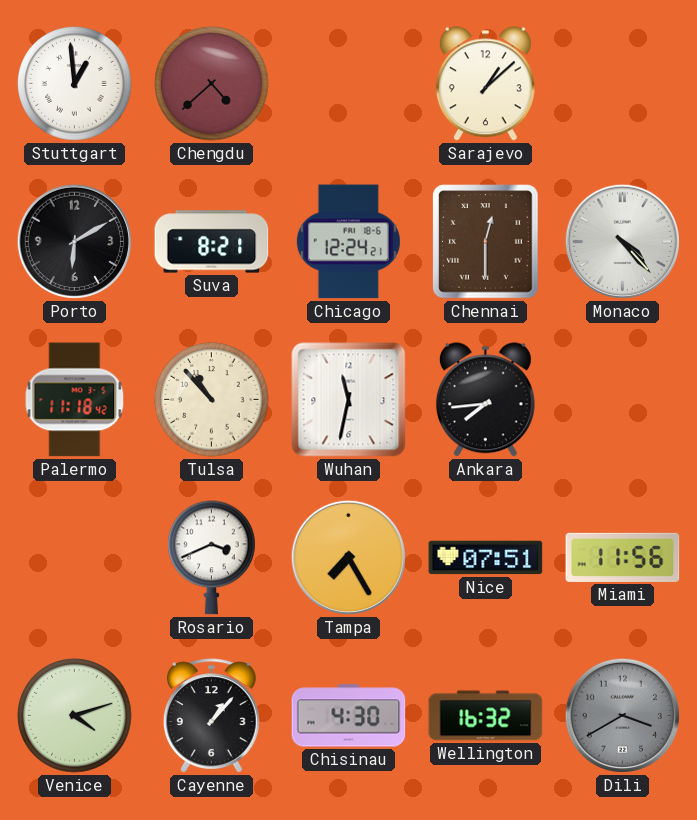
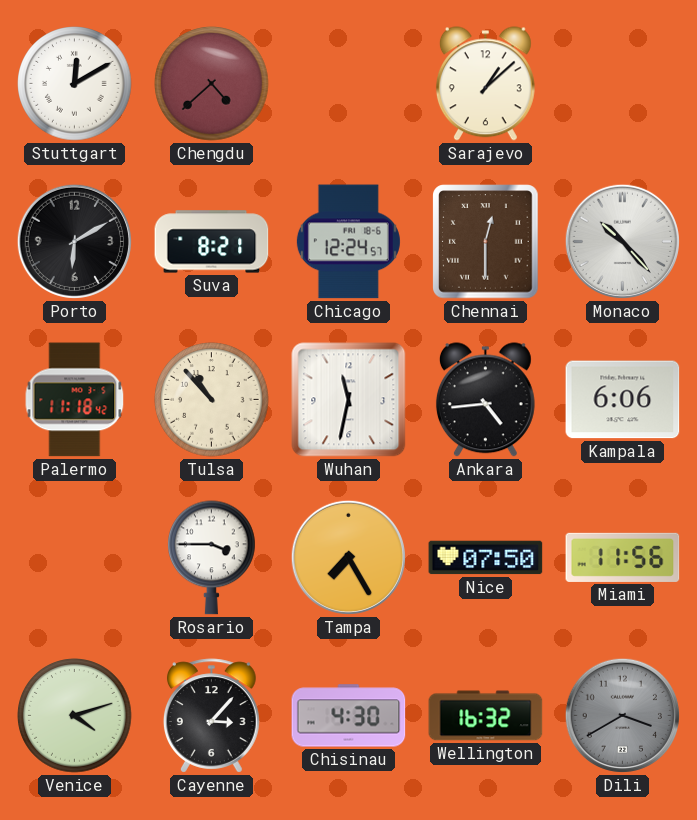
Stuttgart: 12:59 -> 12:10
Chicago: 12:24:21 -> 12:24:57
Monaco: 4:23 -> 10:23
Ankara: 7:44 -> 4:44
Kampala: none -> 6:06
Rosario: 3:41 -> 3:45
Nice: 07:51 -> 07:50
Cayenne: 1:07 -> 3:07
